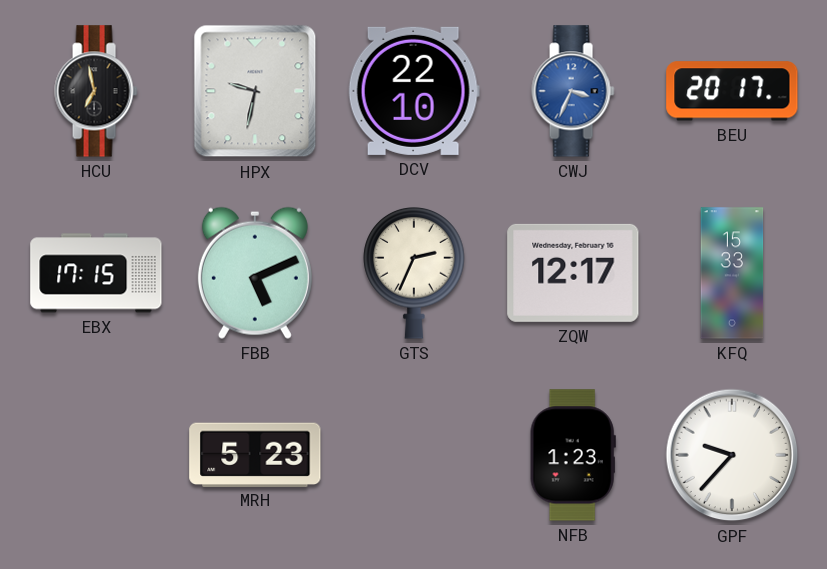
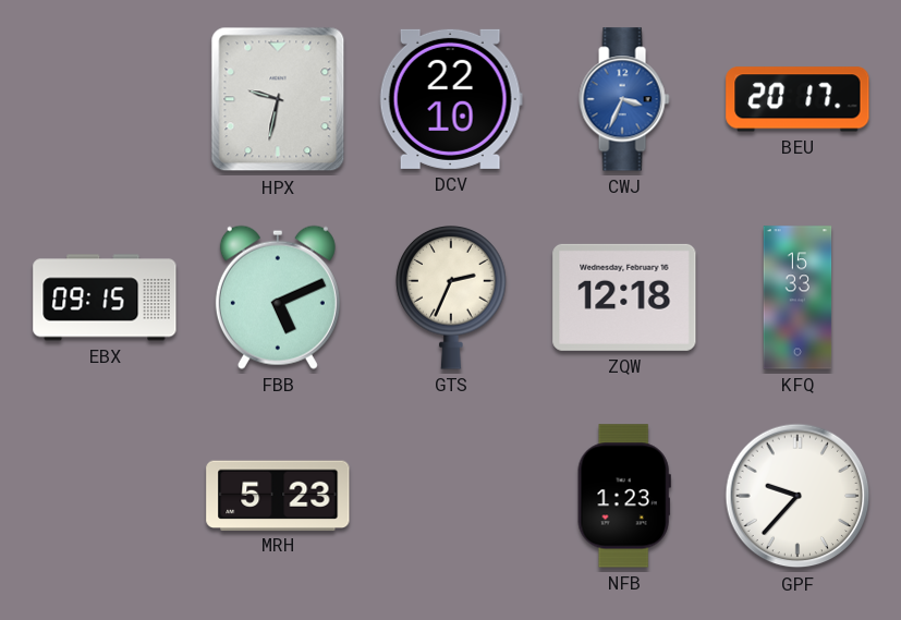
HCU: 6:58 -> none
EBX: 17:15 -> 09:15
ZQW: 12:17 -> 12:18
